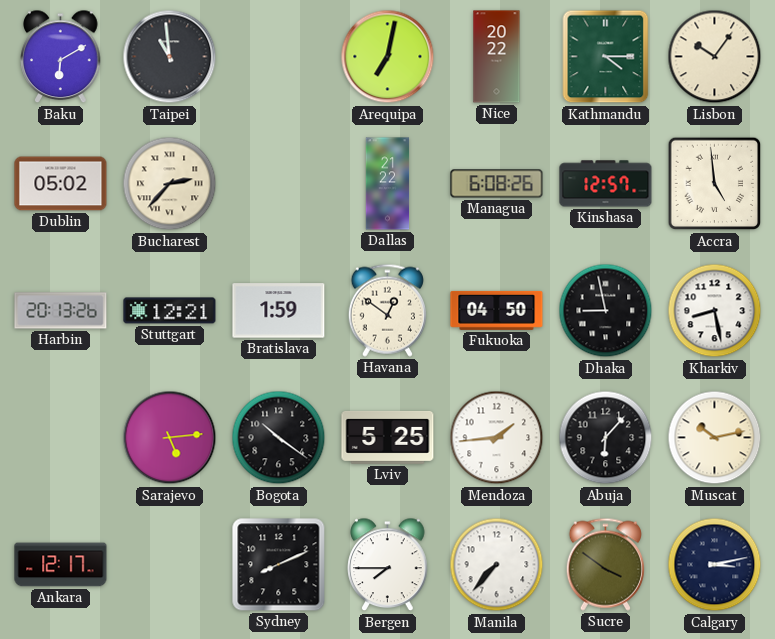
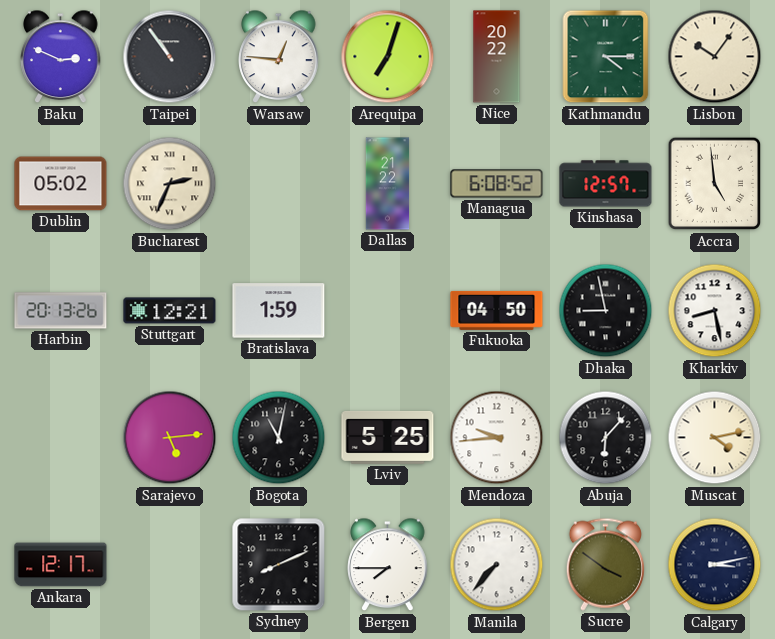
Baku: 6:10 -> 2:49
Taipei: 10:59 -> 10:54
Warsaw: none -> 12:46
Arequipa: 7:02 -> 7:03
Bucharest: 2:37 -> 2:34
Managua: 6:08:26 -> 6:08:52
Havana: 12:51 -> none
Bogota: 10:21 -> 11:02
Mendoza: 1:44 -> 9:44
Muscat: 10:13 -> 4:13
